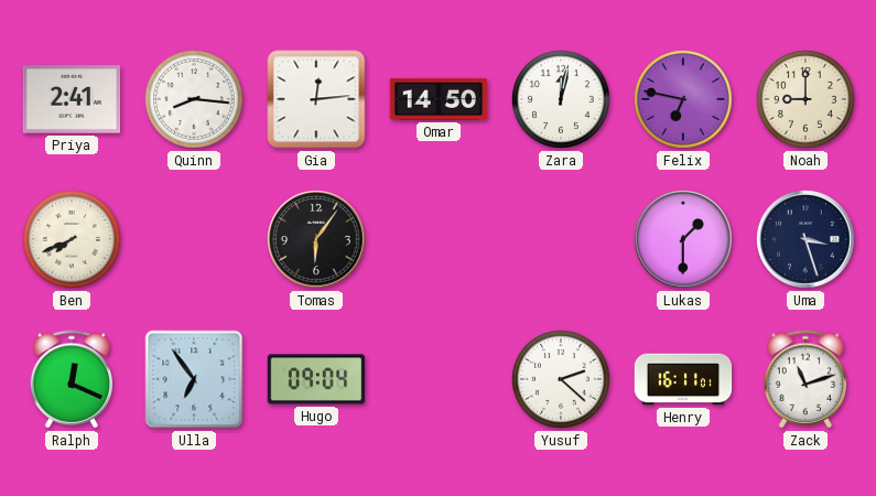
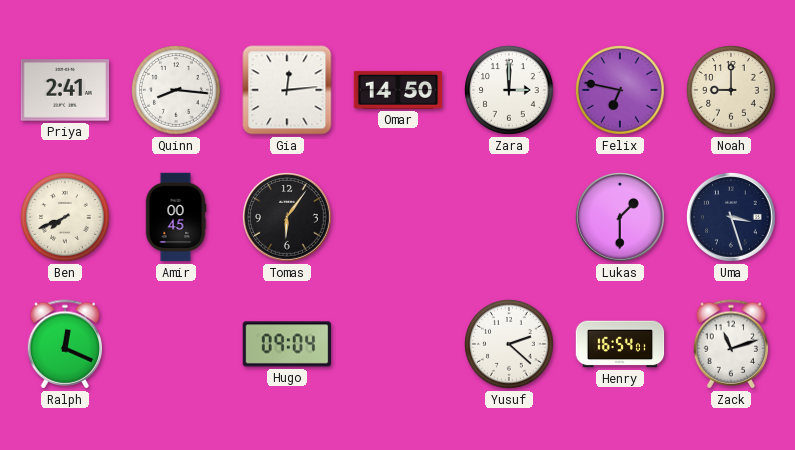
Zara: 12:02 -> 3:00
Amir: none -> 00:45
Ulla: 6:54 -> none
Henry: 16:11 -> 16:54
